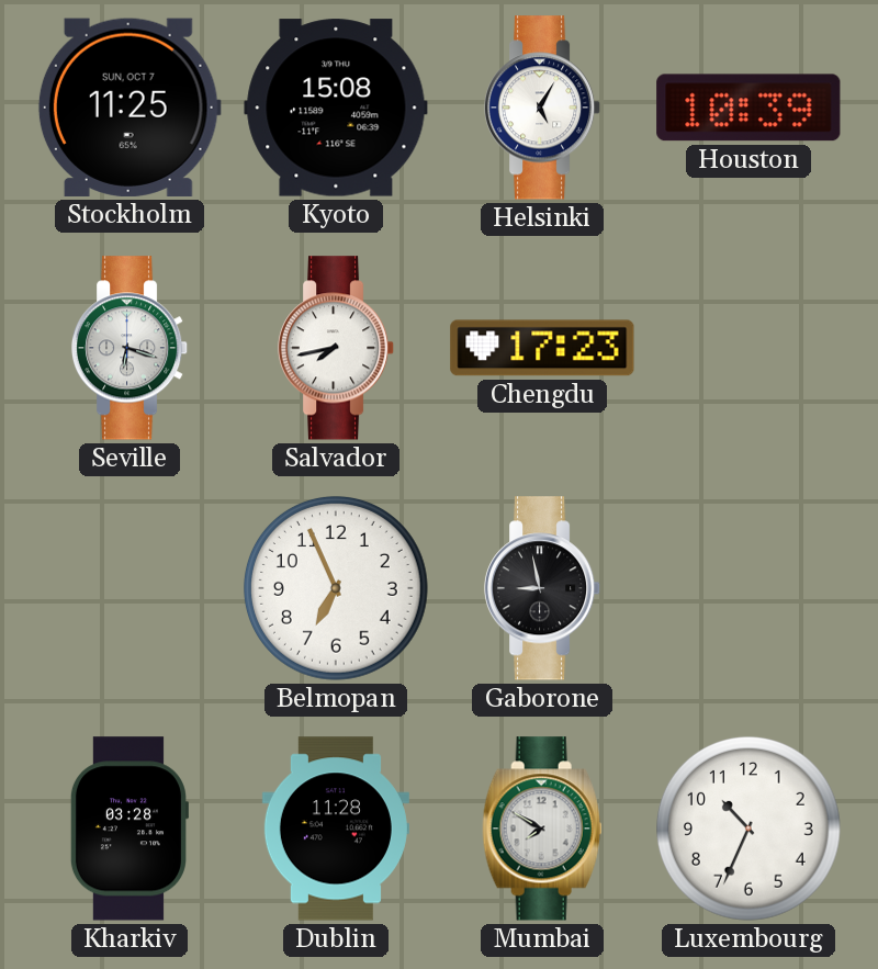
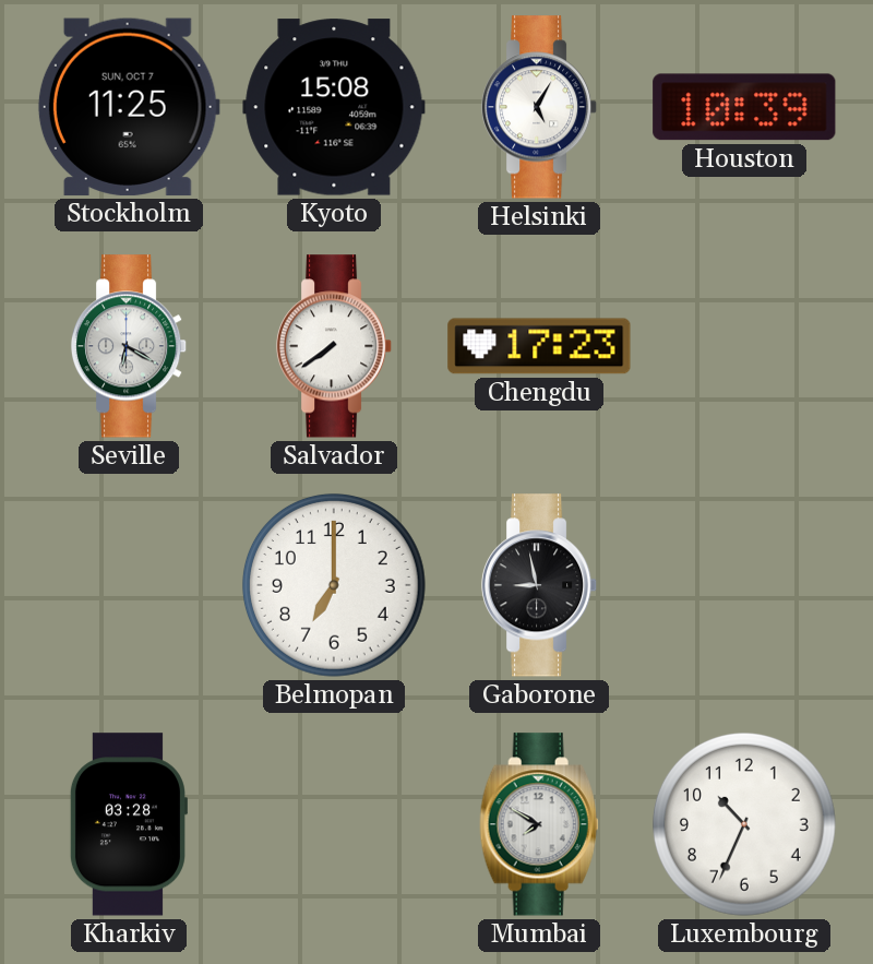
Seville: 6:18 -> 6:20
Salvador: 7:43 -> 7:39
Belmopan: 6:56 -> 7:00
Dublin: 11:28 -> none
